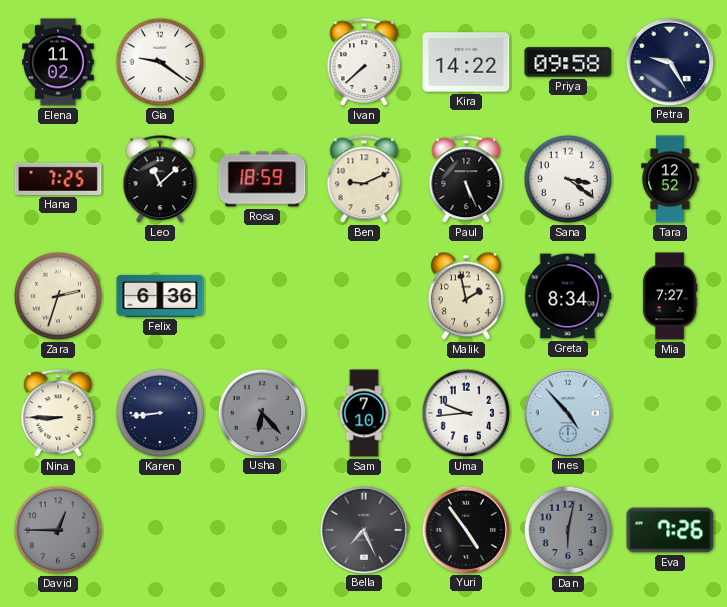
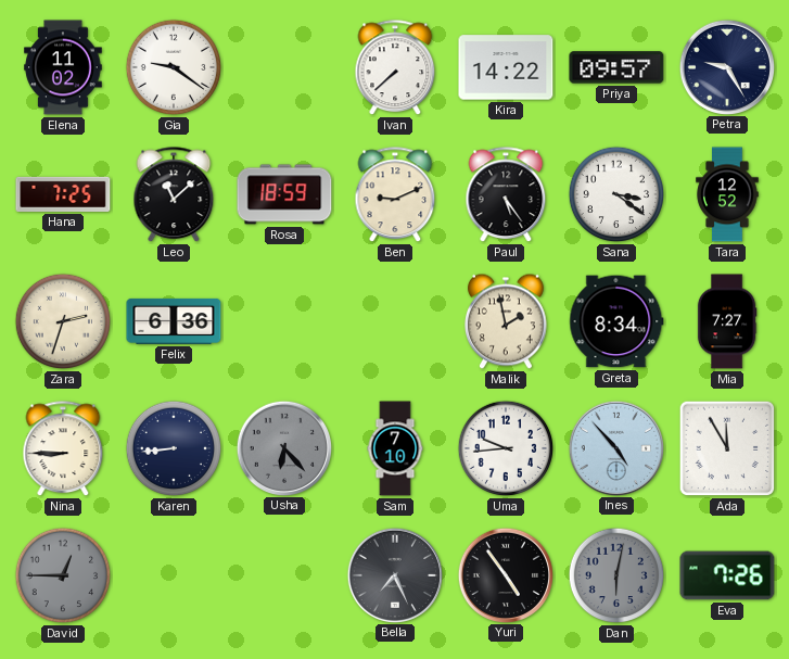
Priya: 09:58 -> 09:57
Paul: 5:26 -> 5:24
Ada: none -> 11:55
